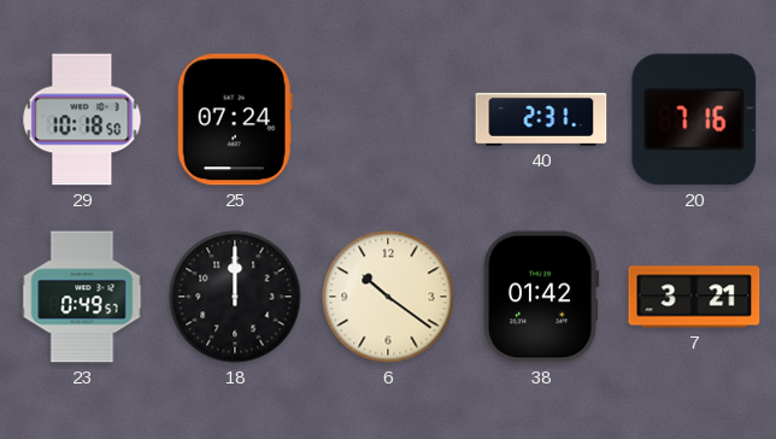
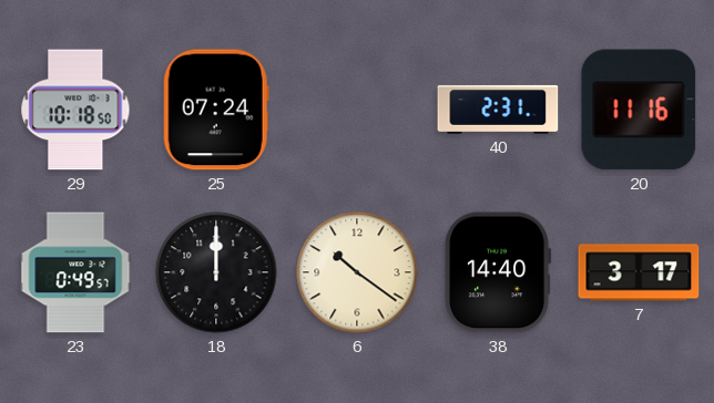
20: 7:16 -> 11:16
38: 01:42 -> 14:40
7: 3:21 -> 3:17
